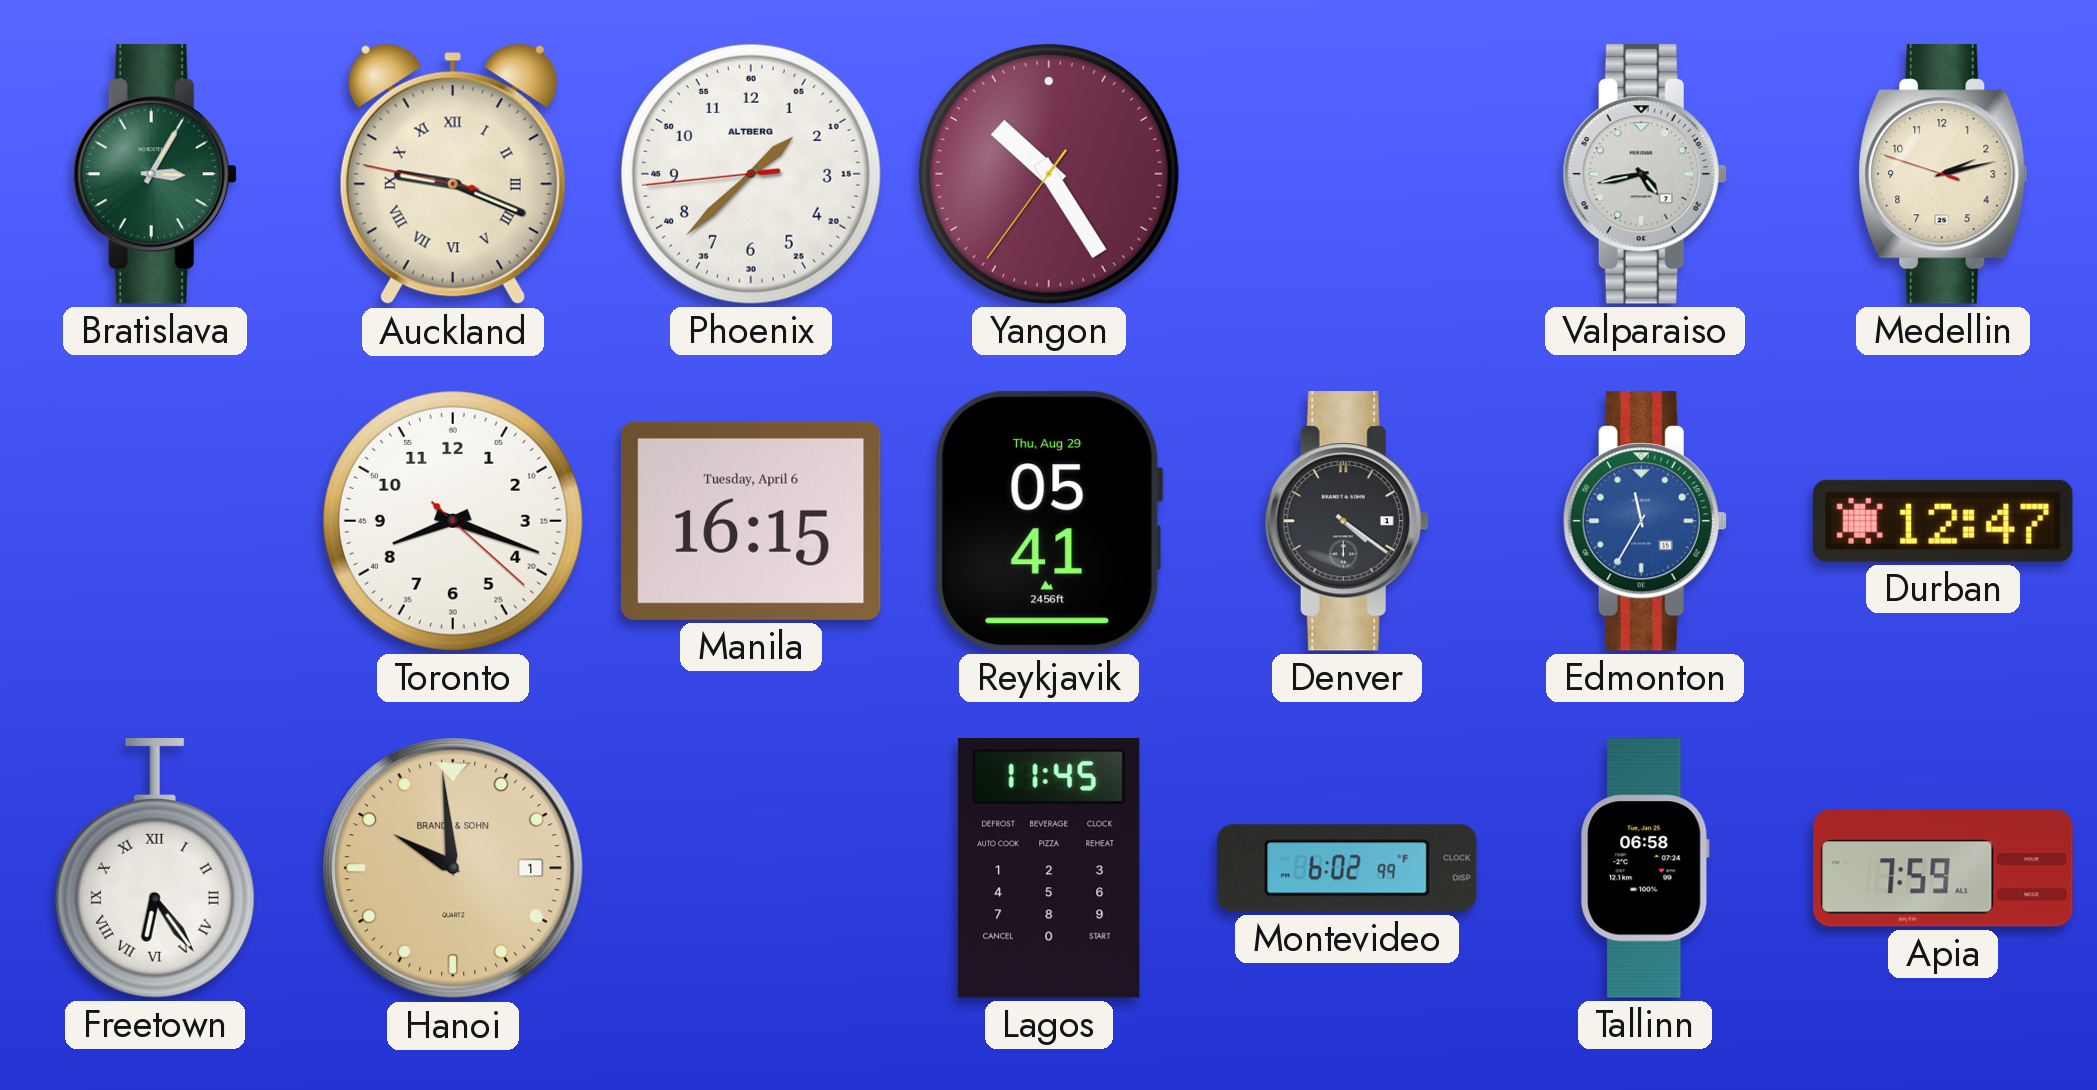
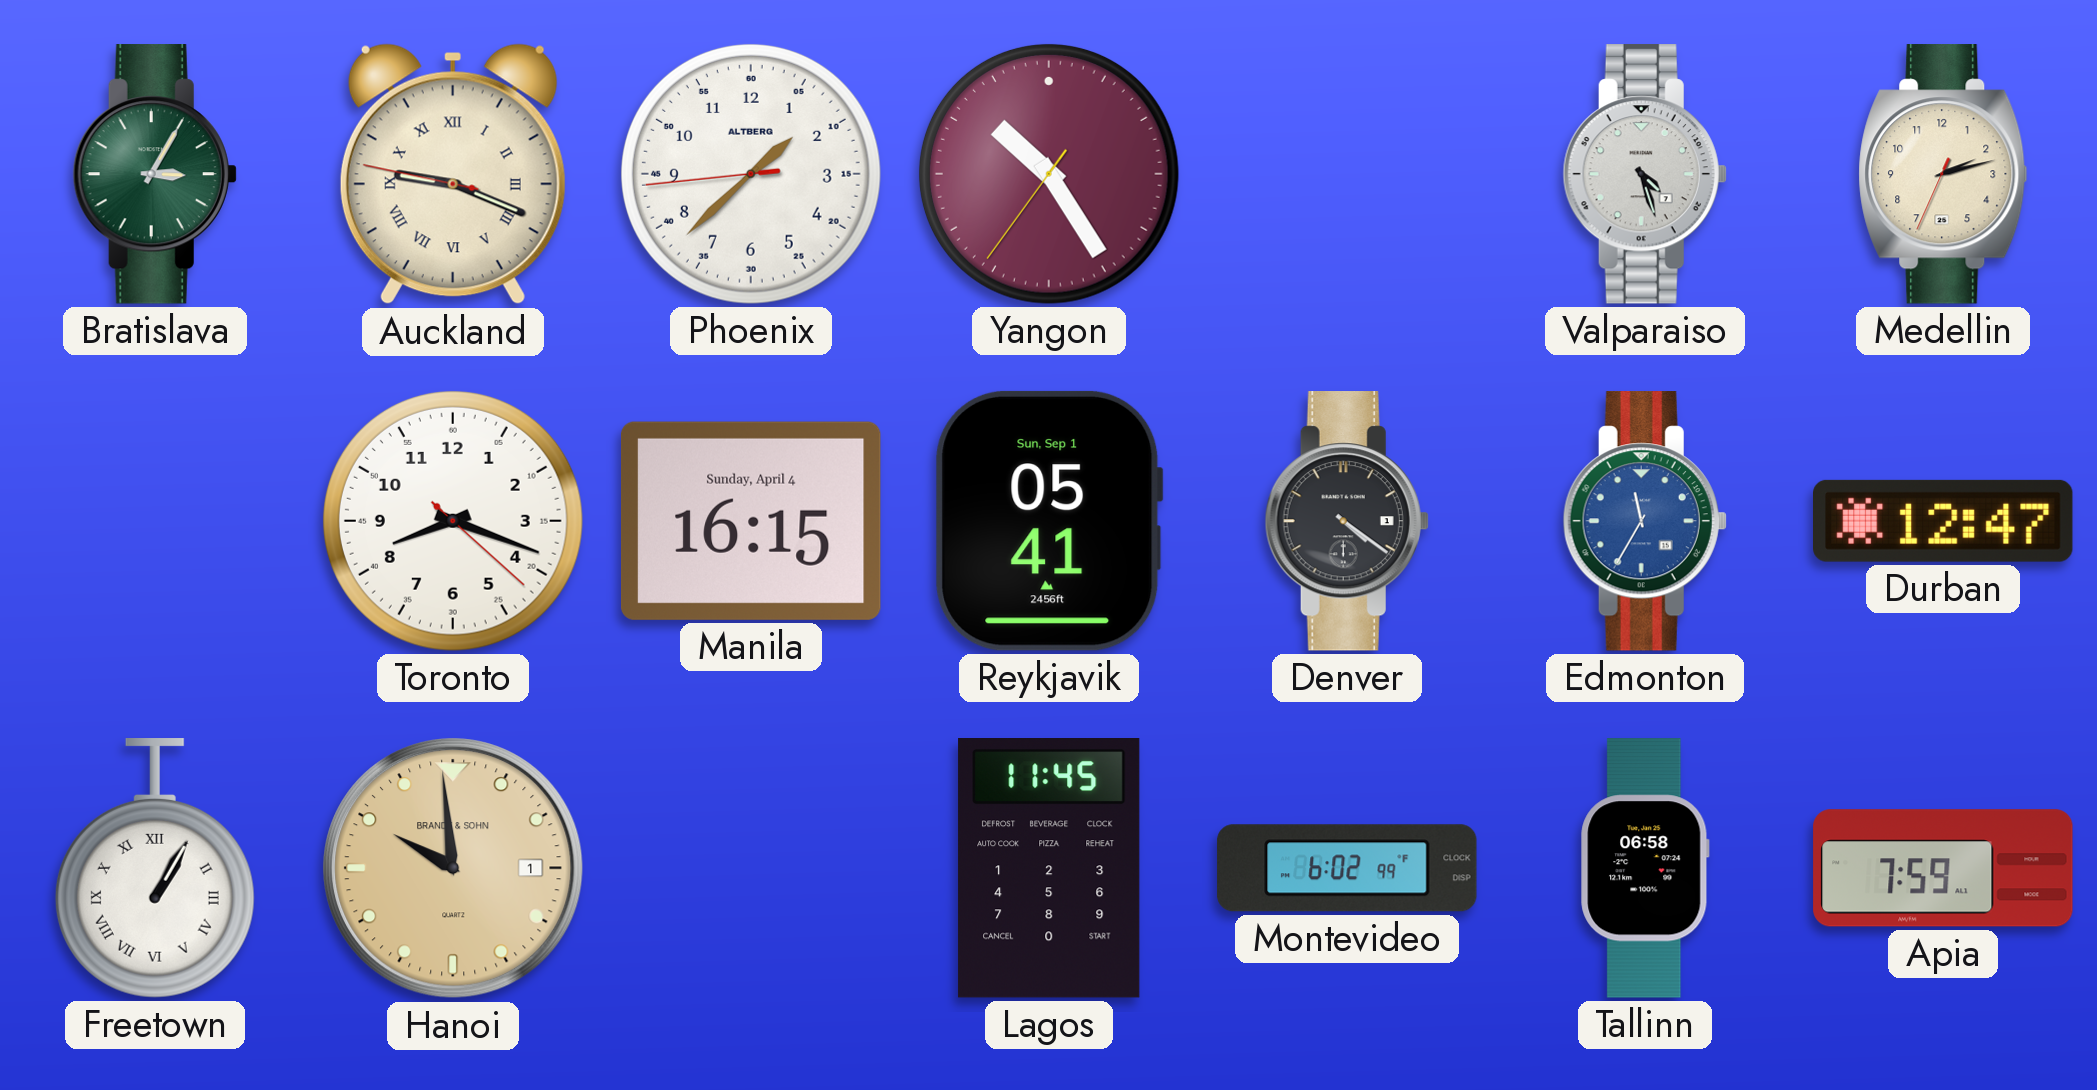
Valparaiso: 4:43 -> 4:27
Medellin: 2:12:48 -> 2:12:34
Manila date: Tuesday, April 6 -> Sunday, April 4
Reykjavik date: Thu, Aug 29 -> Sun, Sep 1
Freetown: 6:24 -> 1:05
